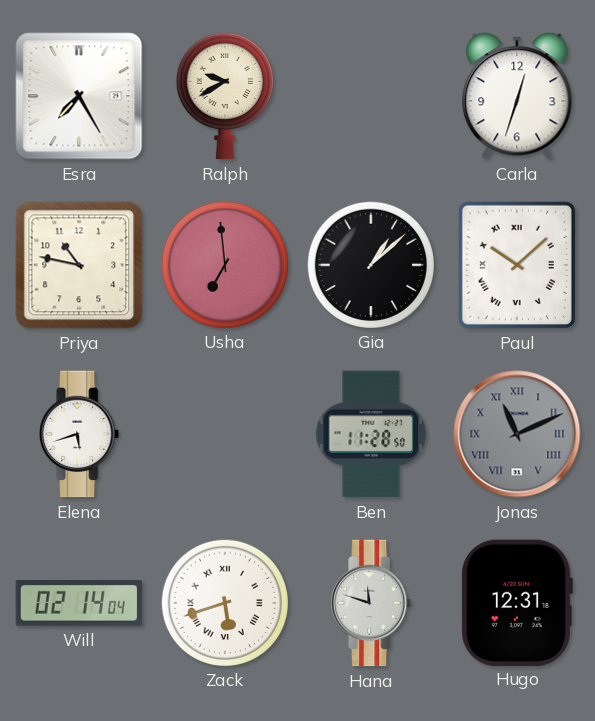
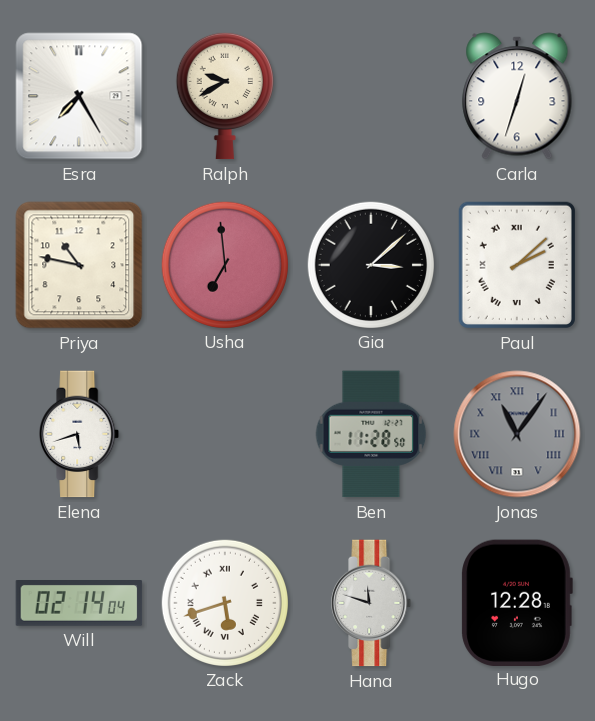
Gia: 1:08 -> 3:08
Paul: 10:08 -> 2:08
Jonas: 11:11 -> 11:06
Hugo: 12:31 -> 12:28
